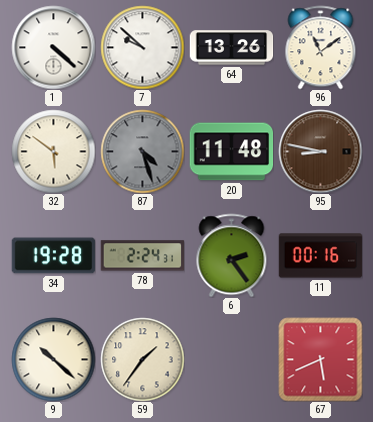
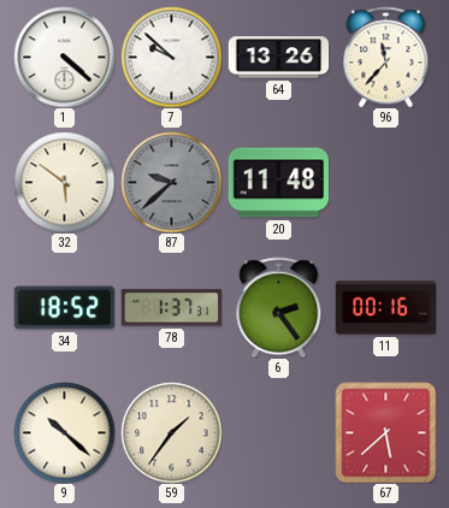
96: 11:09 -> 11:37
87: 4:27 -> 9:38
95: 8:47 -> none
34: 19:28 -> 18:52
78: 2:24 -> 1:37
67: 5:41 -> 5:38
